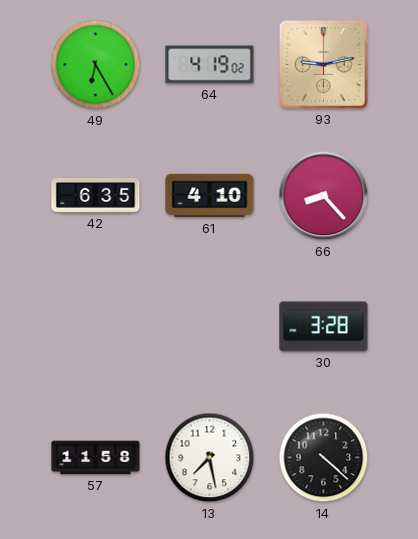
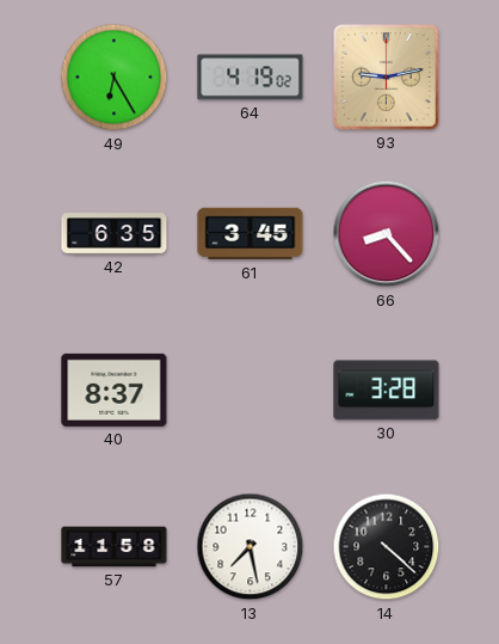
61: 4:10 -> 3:45
40: none -> 8:37
